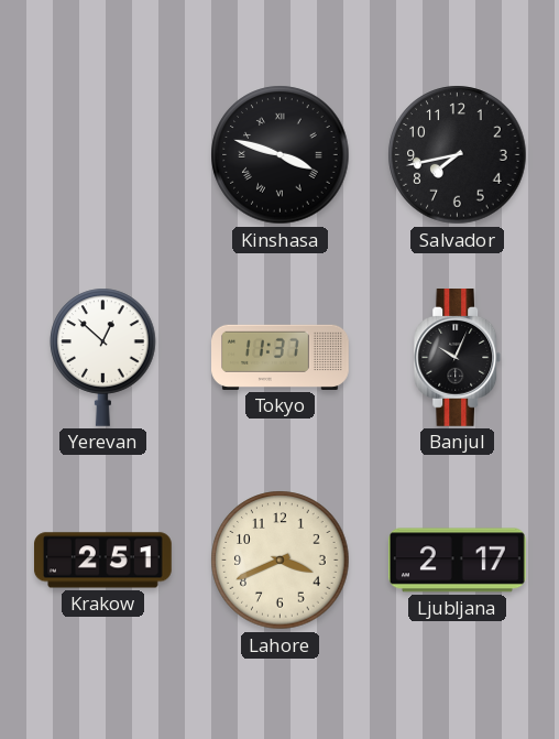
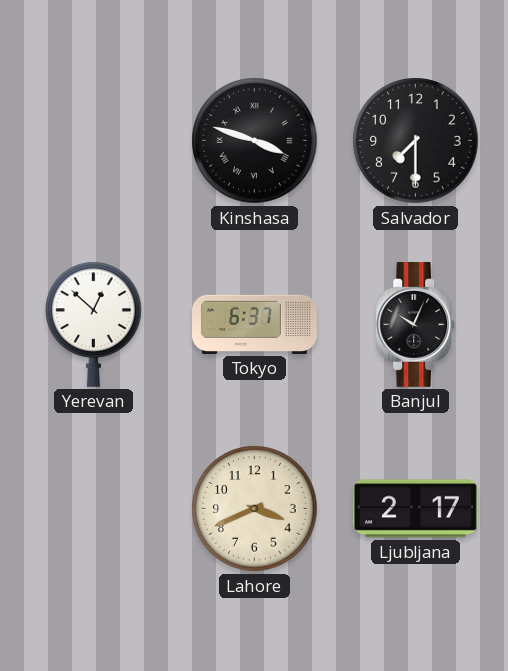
Salvador: 7:43 -> 7:30
Tokyo: 11:37 -> 6:37
Krakow: 2:51 -> none
